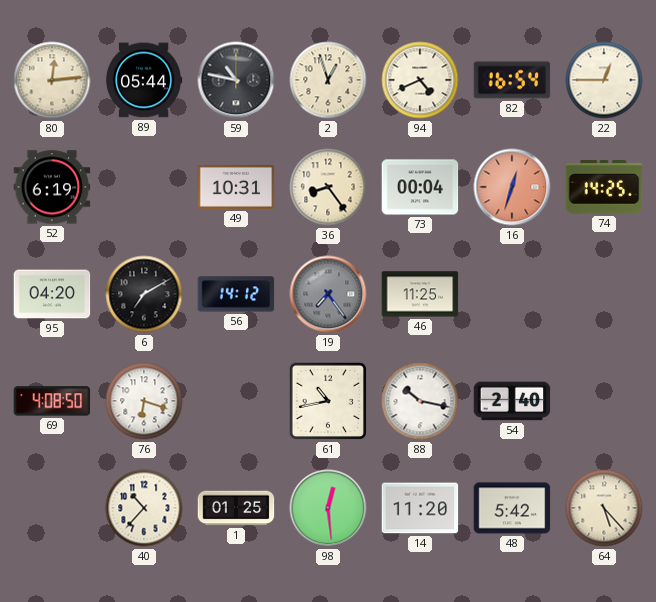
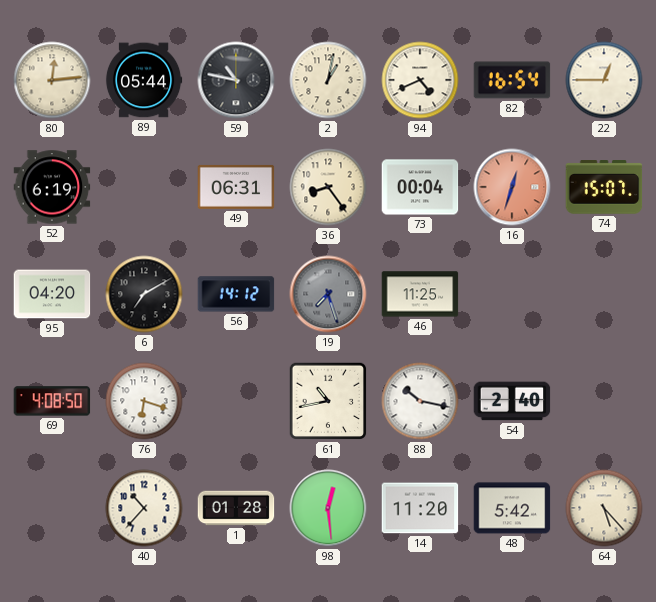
2: 12:57 -> 1:02
49: 10:31 -> 06:31
74: 14:25 -> 15:07
19: 7:24 -> 7:27
1: 01:25 -> 01:28
